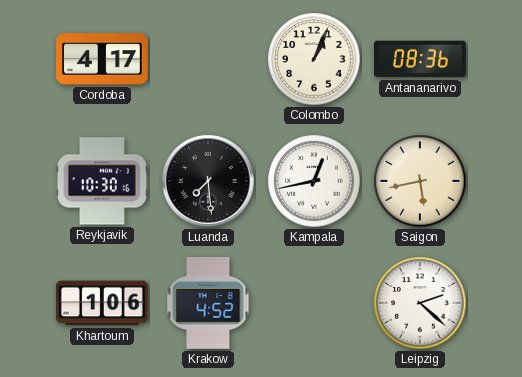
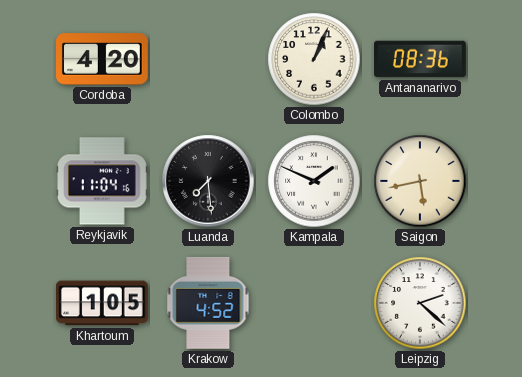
Cordoba: 4:17 -> 4:20
Reykjavik: 10:30 -> 11:04
Kampala: 12:43 -> 1:49
Khartoum: 1:06 -> 1:05
